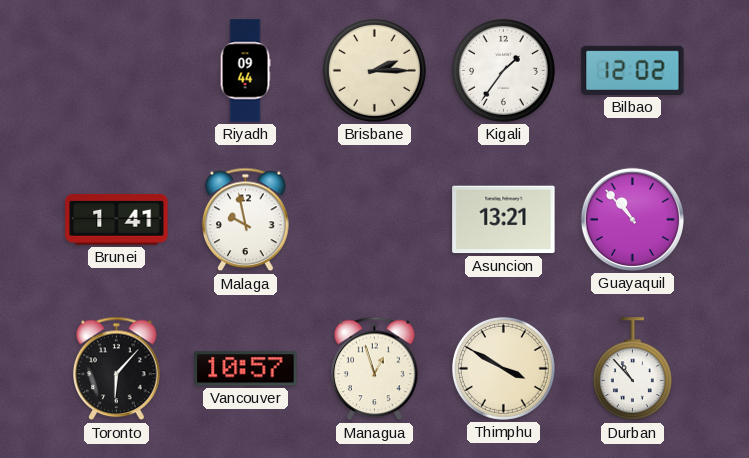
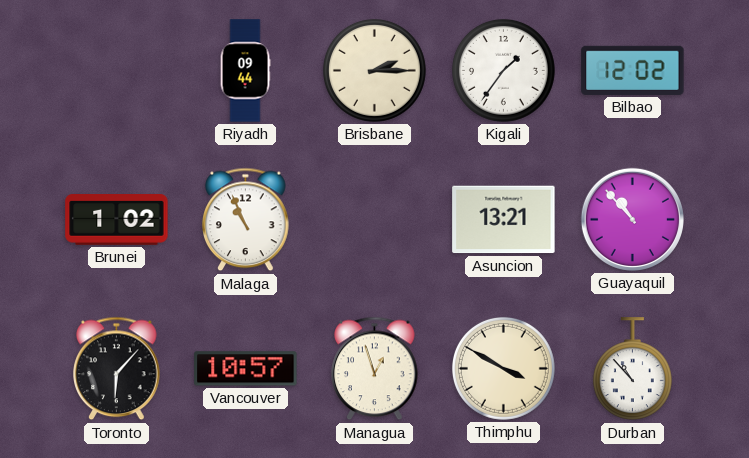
Brunei: 1:41 -> 1:02
Malaga: 9:58 -> 10:56
